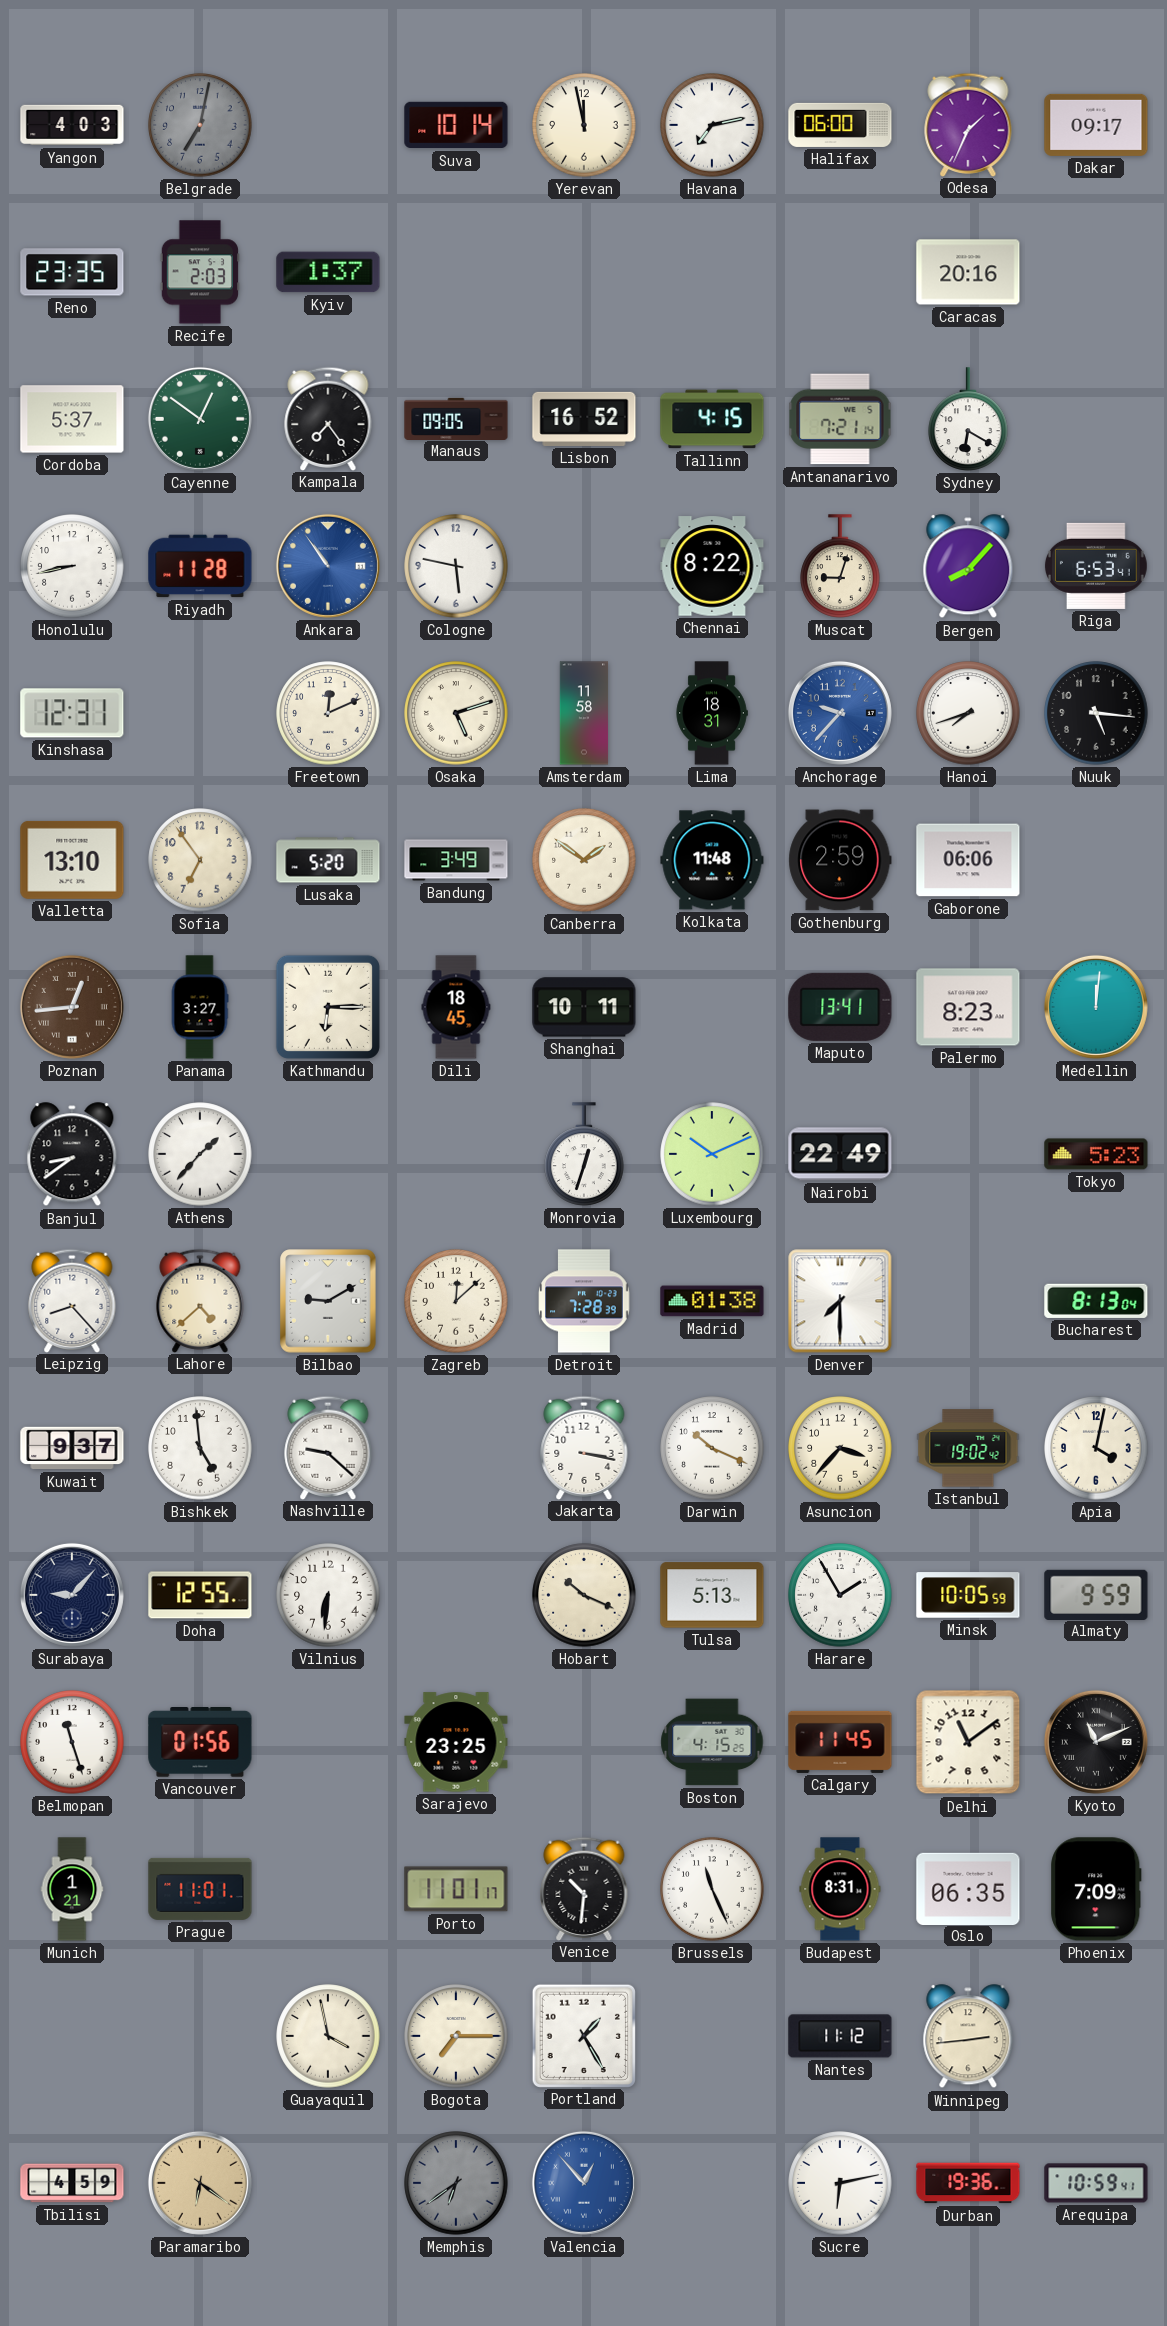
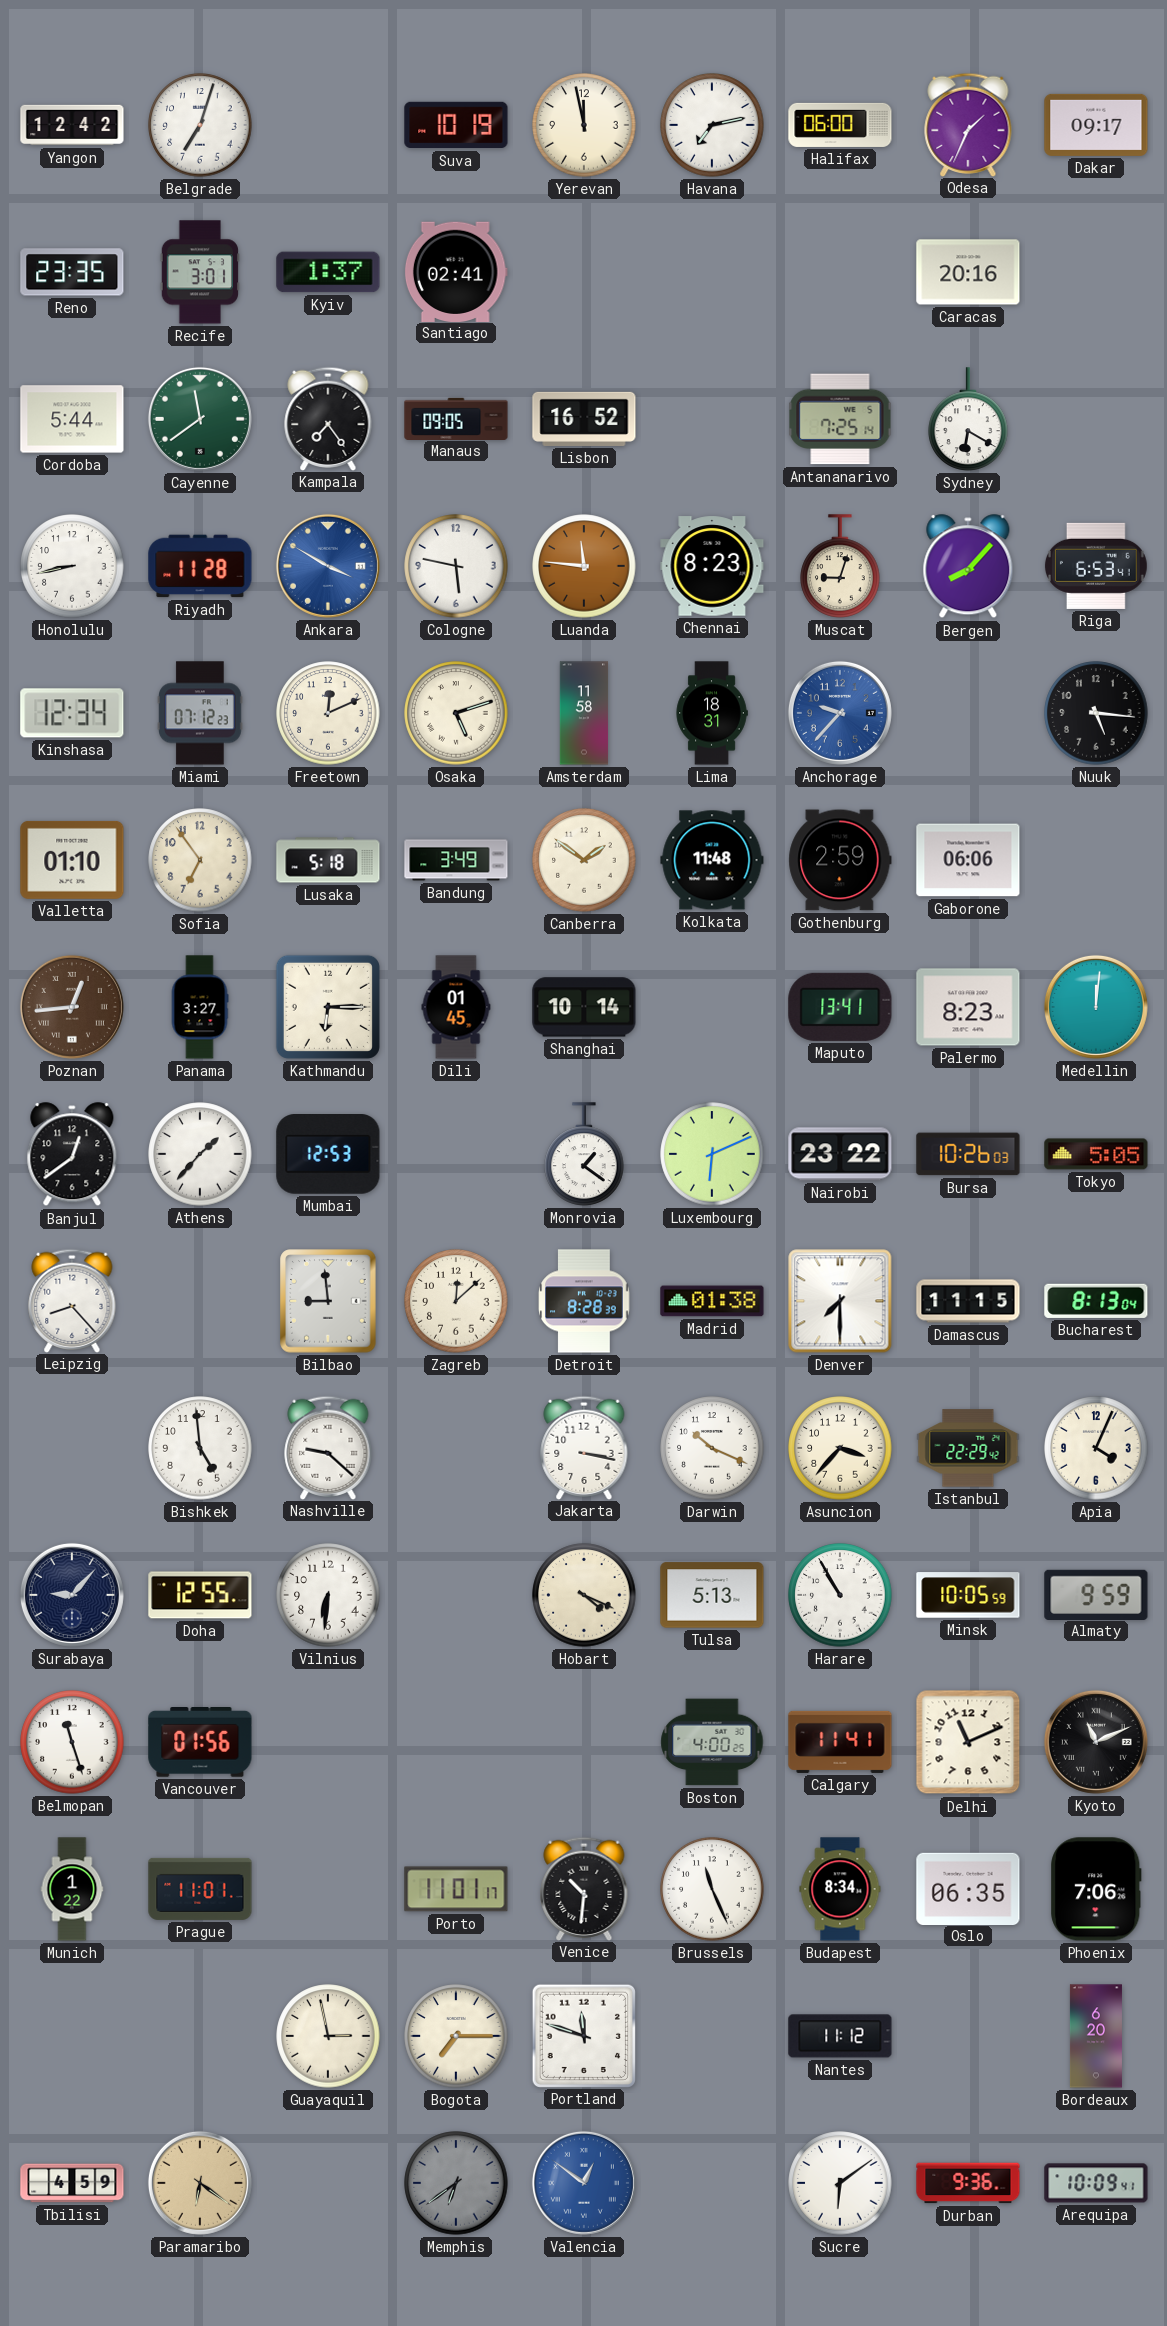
Yangon: 4:03 -> 12:42
Belgrade: 7:02 -> 7:03
Belgrade dial: grey -> white
Suva: 10:14 -> 10:19
Recife: 2:03 -> 3:01
Santiago: none -> 02:41
Cordoba: 5:37 -> 5:44
Cayenne: 12:51 -> 11:39
Tallinn: 4:15 -> none
Antananarivo: 7:21 -> 7:25
Ankara: 10:54 -> 3:50
Luanda: none -> 11:46
Chennai: 8:22 -> 8:23
Kinshasa: 12:31 -> 12:34
Miami: none -> 07:12
Hanoi: 7:42 -> none
Valletta: 13:10 -> 01:10
Lusaka: 5:20 -> 5:18
Dili: 18:45 -> 01:45
Shanghai: 10:11 -> 10:14
Banjul: 8:39 -> 12:39
Mumbai: none -> 12:53
Monrovia: 12:33 -> 1:21
Luxembourg: 10:11 -> 6:11
Nairobi: 22:49 -> 23:22
Bursa: none -> 10:26
Tokyo: 5:23 -> 5:05
Lahore: 4:38 -> none
Bilbao: 9:10 -> 8:59
Detroit: 7:28 -> 8:28
Damascus: none -> 11:15
Kuwait: 9:37 -> none
Istanbul: 19:02 -> 22:29
Apia: 4:02 -> 4:04
Hobart: 10:19 -> 4:19
Harare: 1:55 -> 10:55
Sarajevo: 23:25 -> none
Boston: 4:15 -> 4:00
Calgary: 11:45 -> 11:41
Delhi: 11:09 -> 11:11
Munich: 1:21 -> 1:22
Budapest: 8:31 -> 8:34
Phoenix: 7:09 -> 7:06
Guayaquil: 3:58 -> 2:58
Portland: 1:25 -> 11:48
Winnipeg: 2:44 -> none
Bordeaux: none -> 6:20
Valencia: 12:53 -> 12:51
Sucre: 6:13 -> 6:09
Durban: 19:36 -> 9:36
Arequipa: 10:59 -> 10:09
